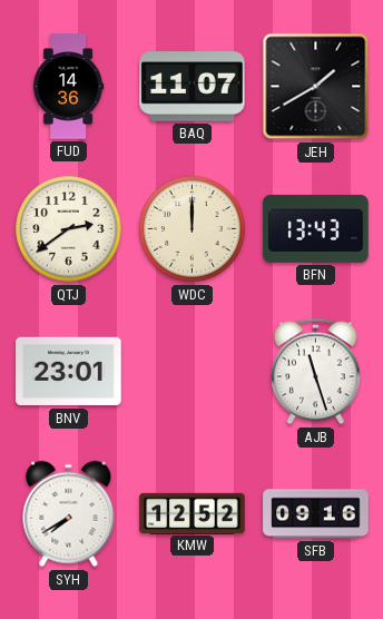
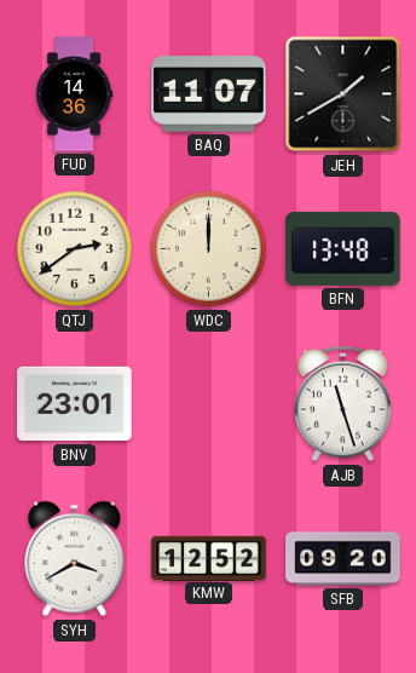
BFN: 13:43 -> 13:48
SYH: 7:40 -> 3:40
SFB: 09:16 -> 09:20
